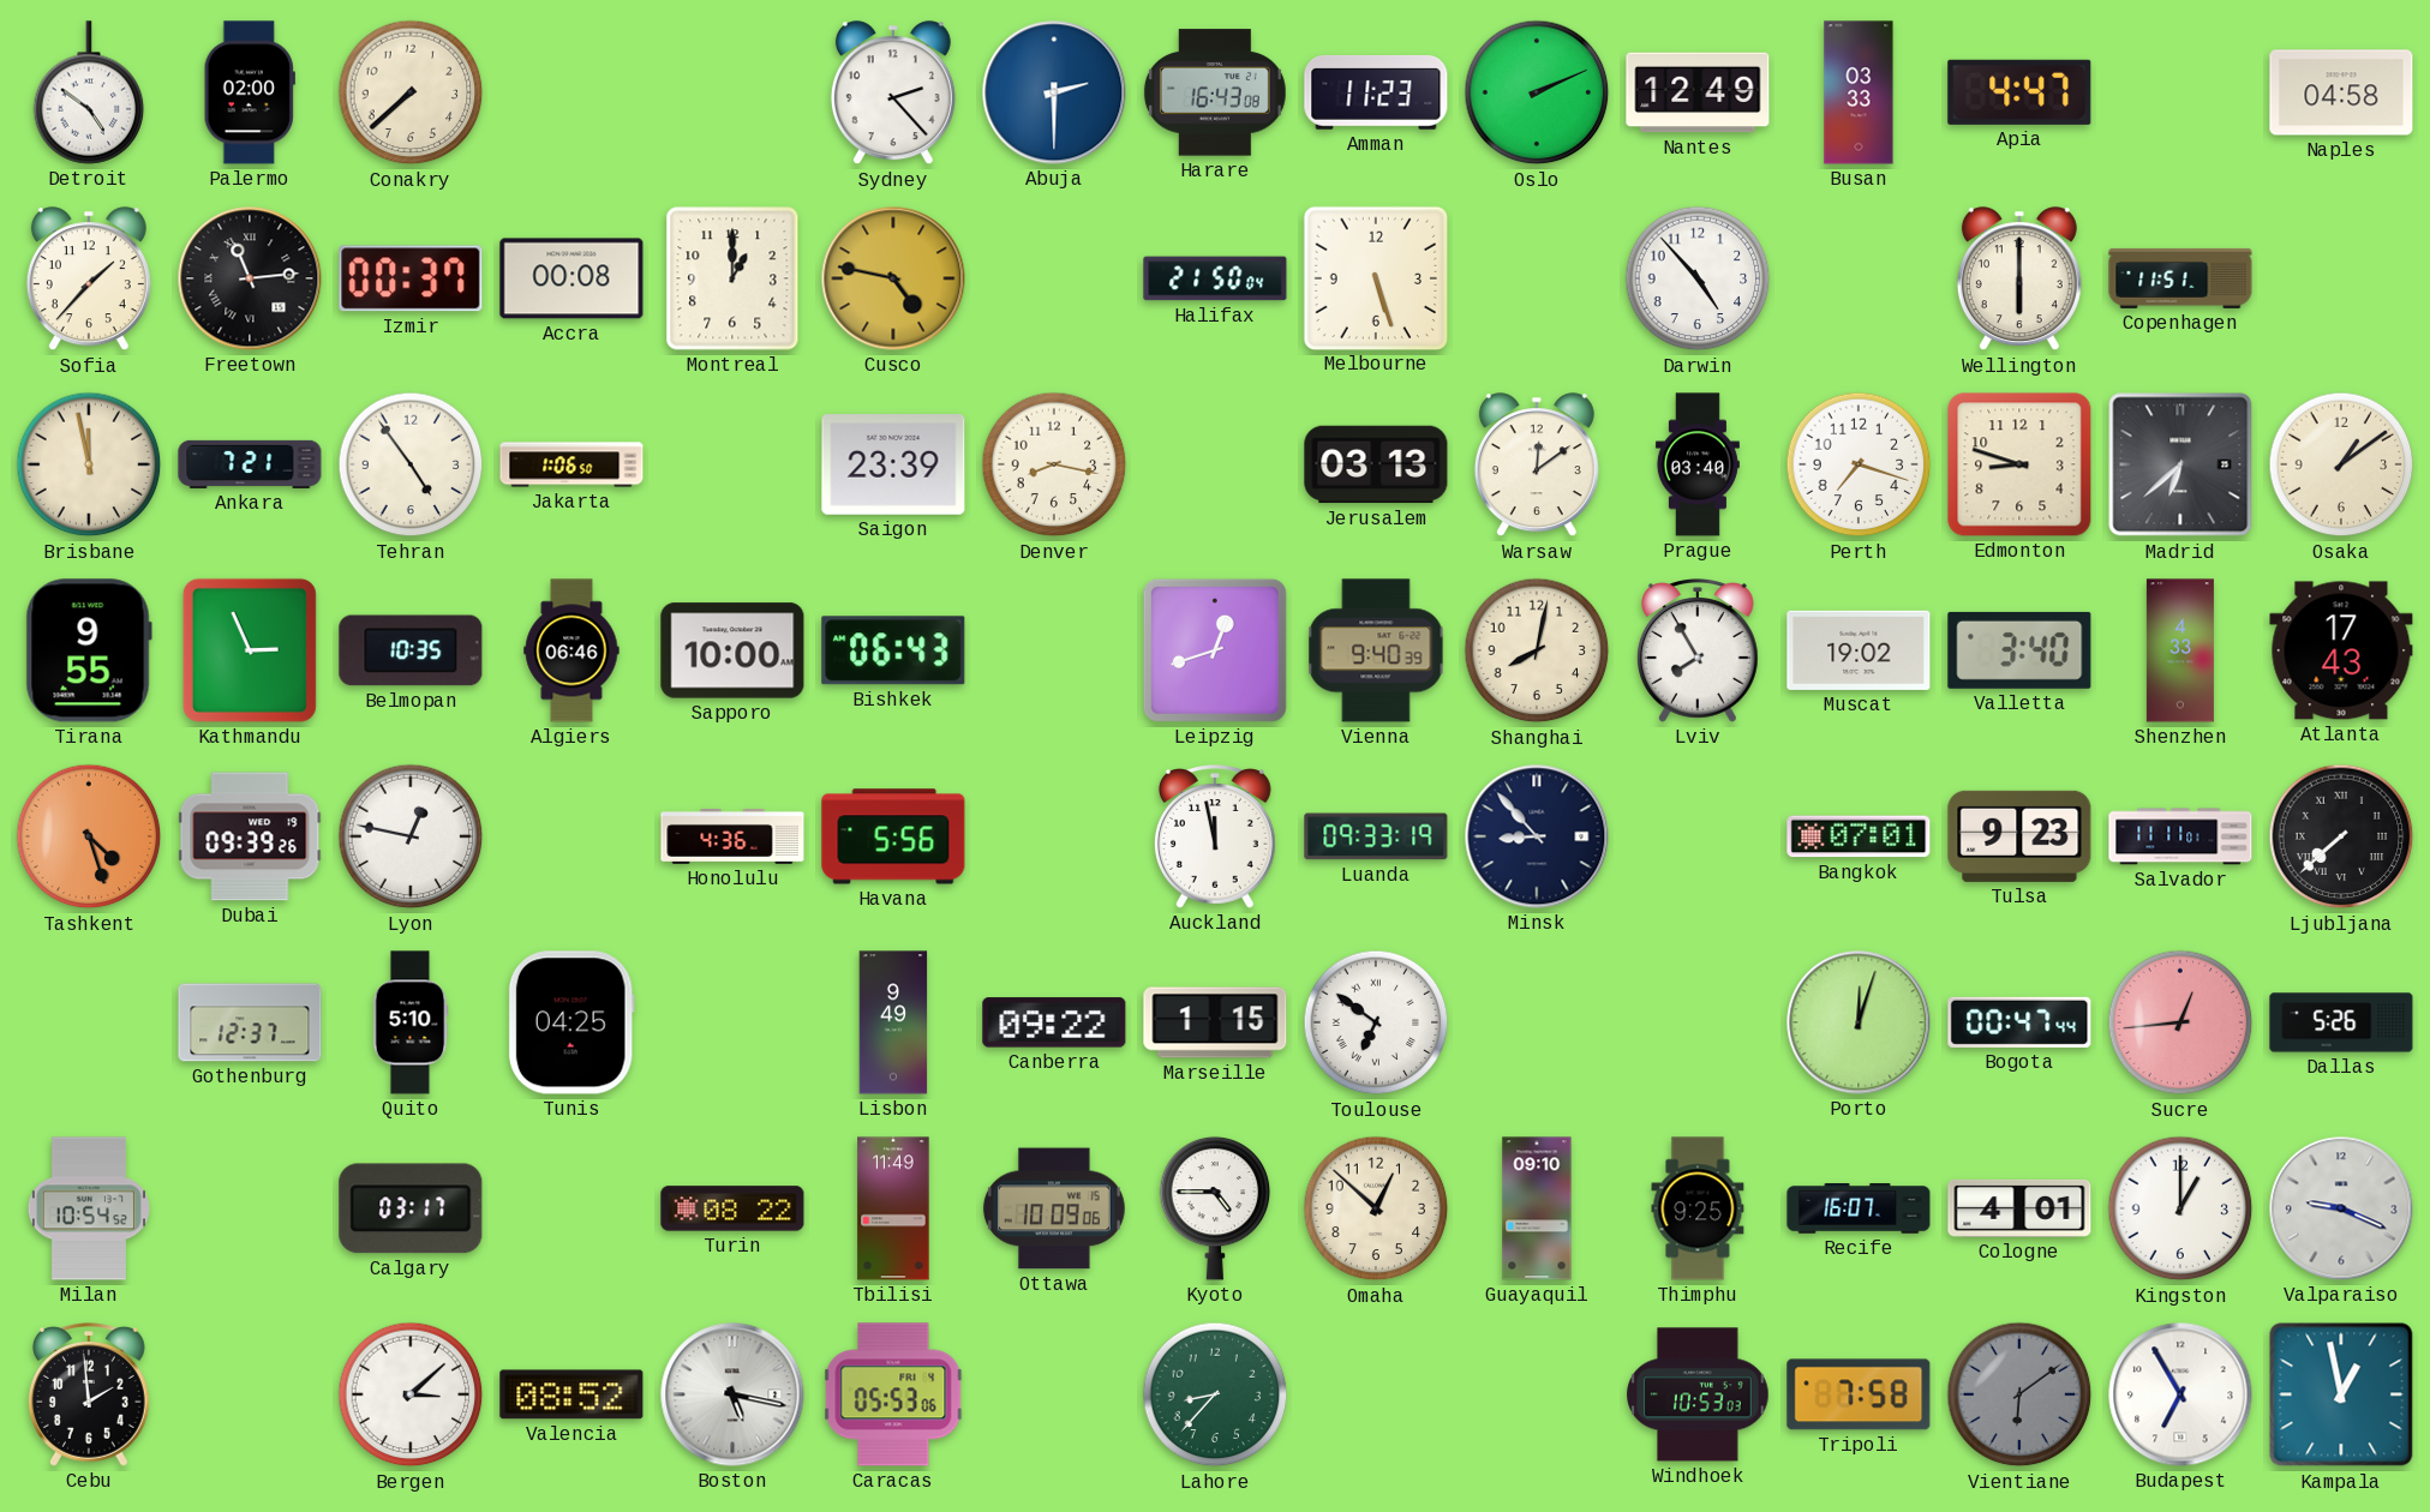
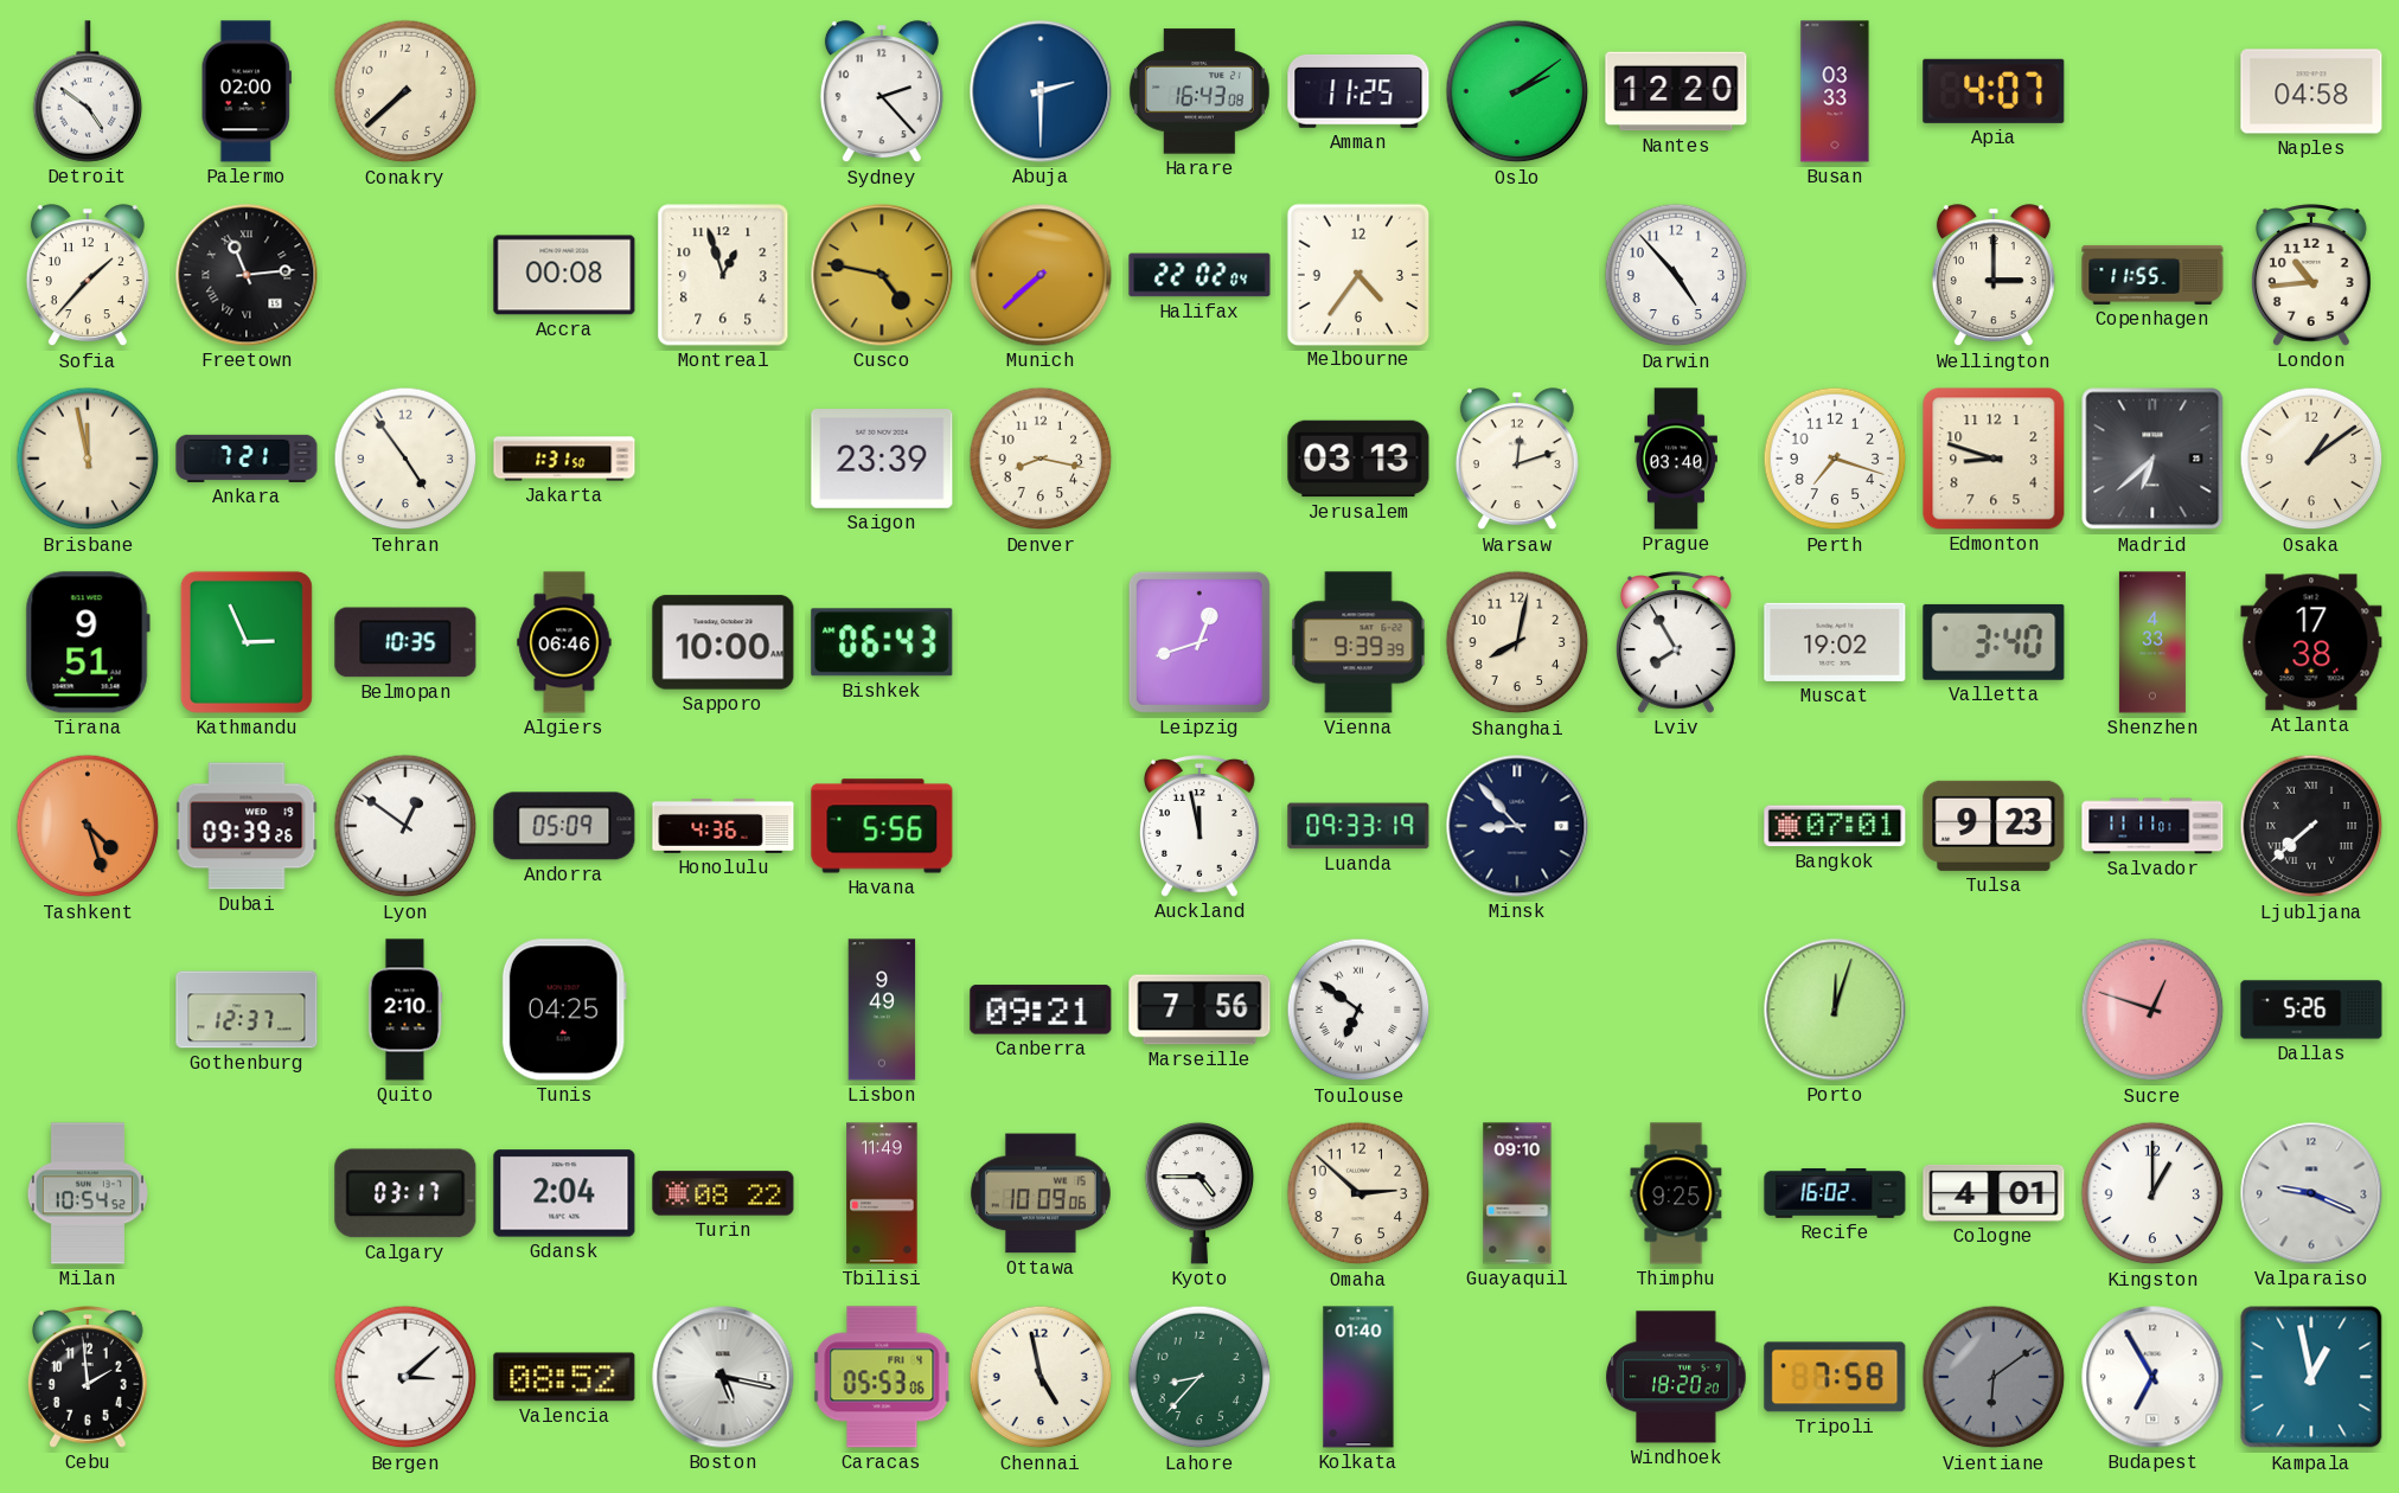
Amman: 11:23 -> 11:25
Oslo: 2:11 -> 2:09
Nantes: 12:49 -> 12:20
Apia: 4:47 -> 4:07
Izmir: 00:37 -> none
Montreal: 1:00 -> 12:57
Munich: none -> 7:38
Halifax: 21:50 -> 22:02
Melbourne: 5:27 -> 4:36
Wellington: 6:00 -> 3:00
Copenhagen: 11:51 -> 11:55
London: none -> 10:44
Jakarta: 1:06 -> 1:31
Warsaw: 12:09 -> 12:12
Tirana: 9:55 -> 9:51
Vienna: 9:40 -> 9:39
Atlanta: 17:43 -> 17:38
Lyon: 12:47 -> 12:51
Andorra: none -> 05:09
Quito: 5:10 -> 2:10
Canberra: 09:22 -> 09:21
Marseille: 1:15 -> 7:56
Bogota: 00:47 -> none
Sucre: 12:44 -> 12:48
Gdansk: none -> 2:04
Omaha: 12:52 -> 2:52
Recife: 16:07 -> 16:02
Chennai: none -> 4:58
Kolkata: none -> 01:40
Windhoek: 10:53 -> 18:20
